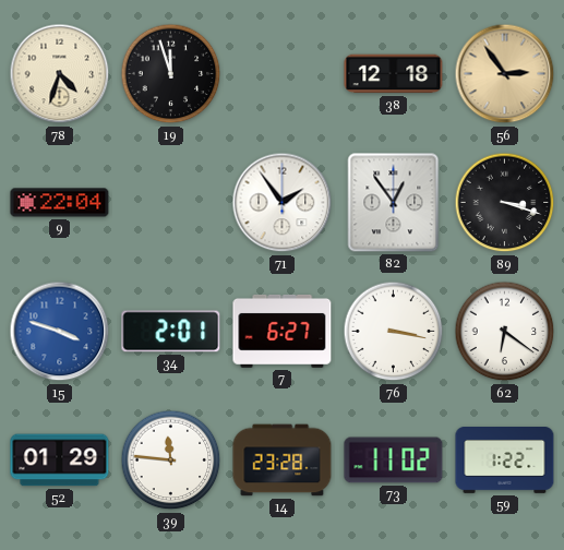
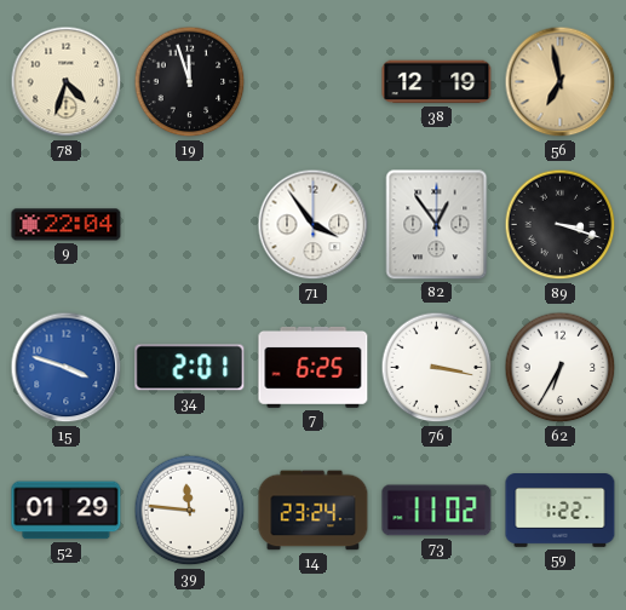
38: 12:18 -> 12:19
56: 2:54 -> 6:58
71: 1:54 -> 3:54
7: 6:27 -> 6:25
62: 6:21 -> 6:35
14: 23:28 -> 23:24
